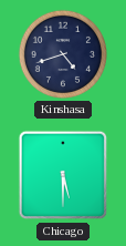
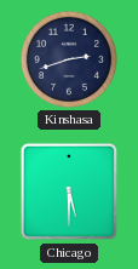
Kinshasa: 4:42 -> 2:42
